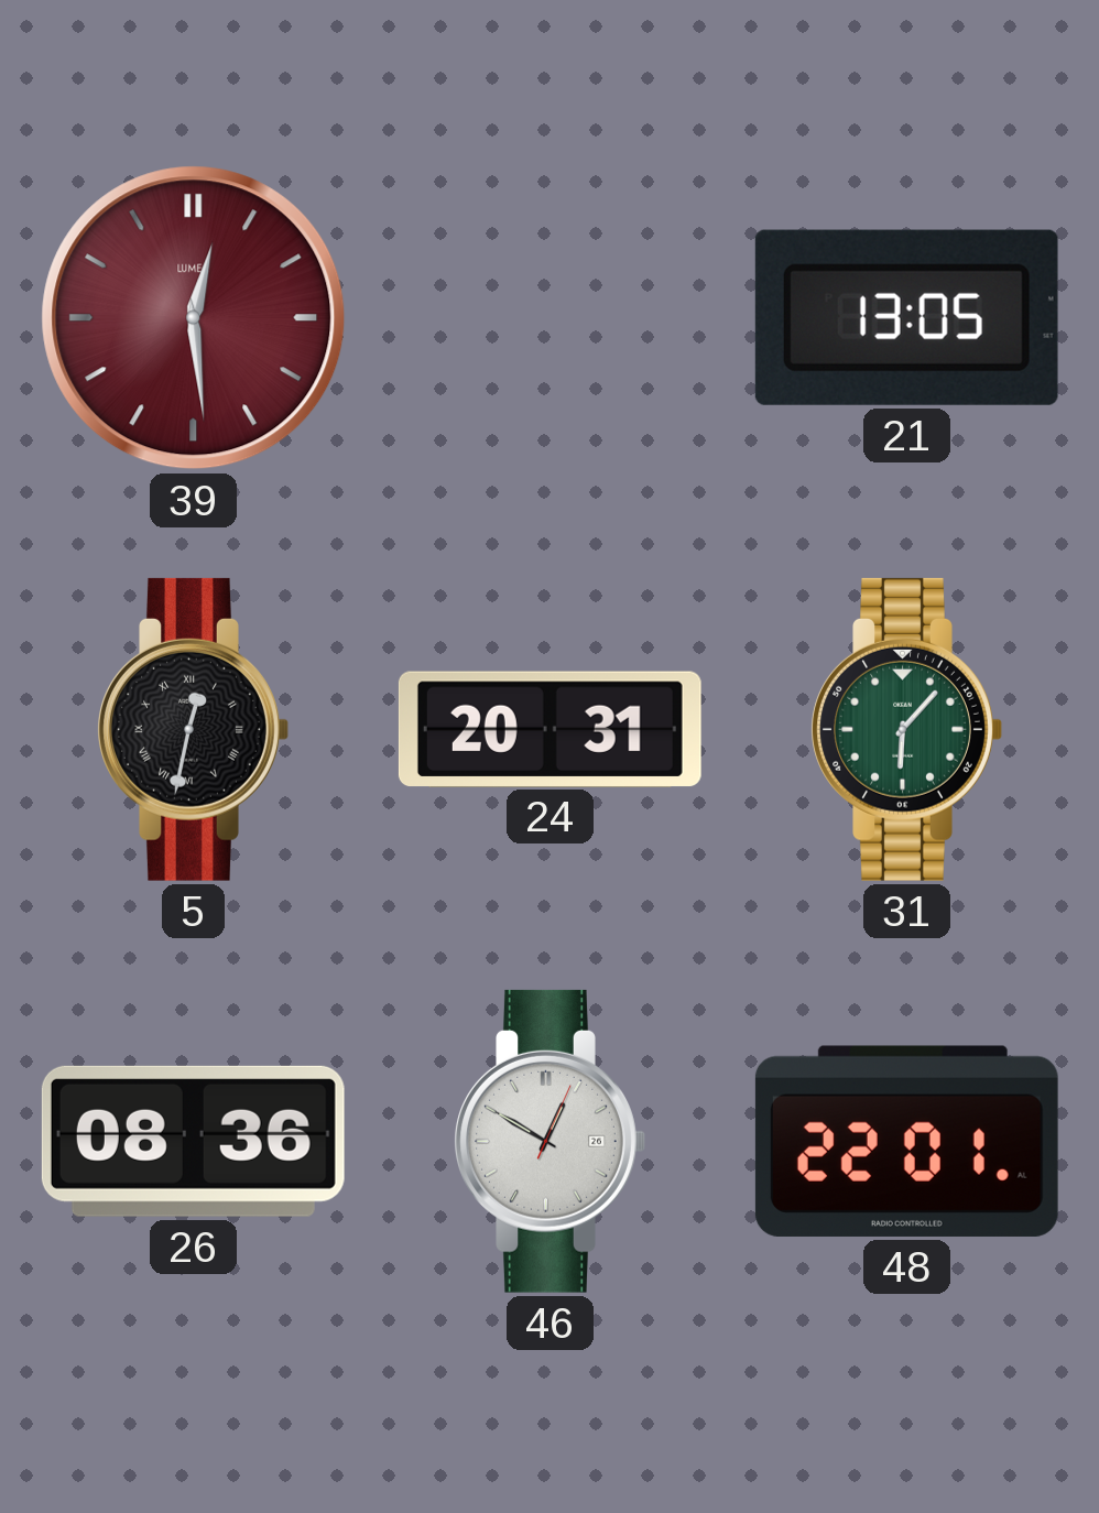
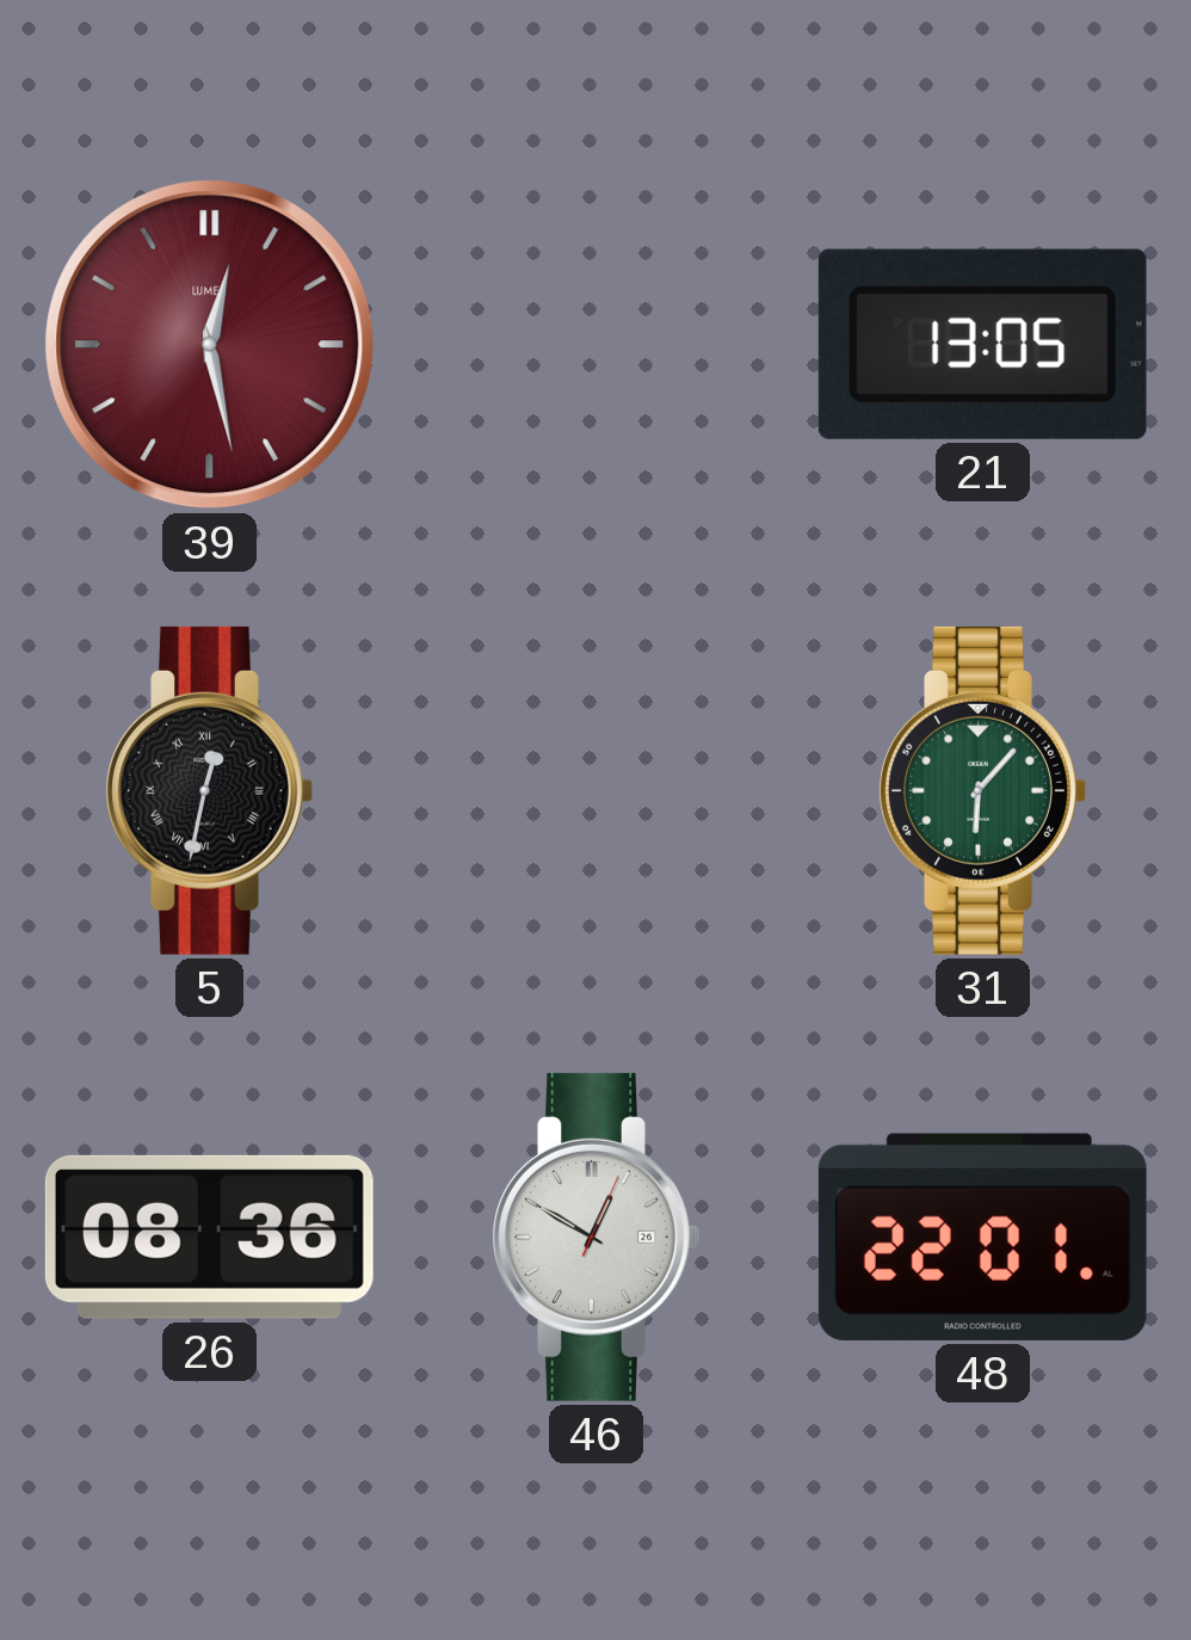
39: 12:29 -> 12:28
24: 20:31 -> none
